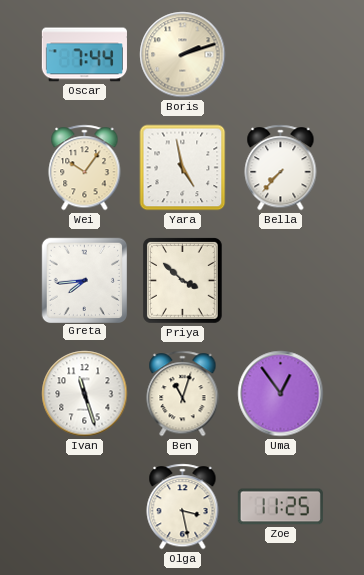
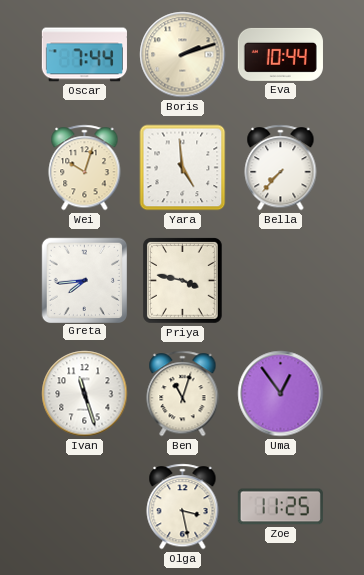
Eva: none -> 10:44
Wei: 10:06 -> 10:03
Yara: 4:58 -> 4:59
Priya: 3:52 -> 3:47
